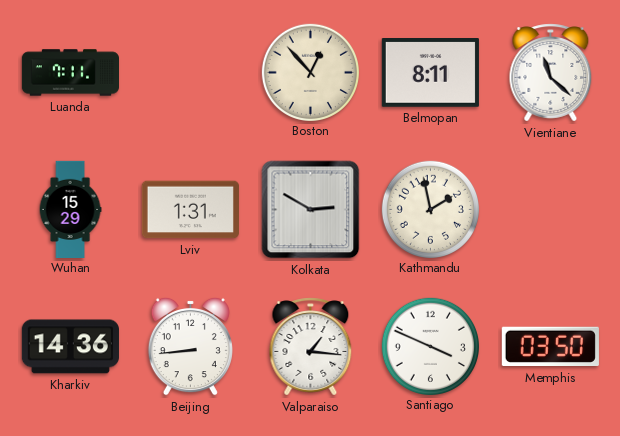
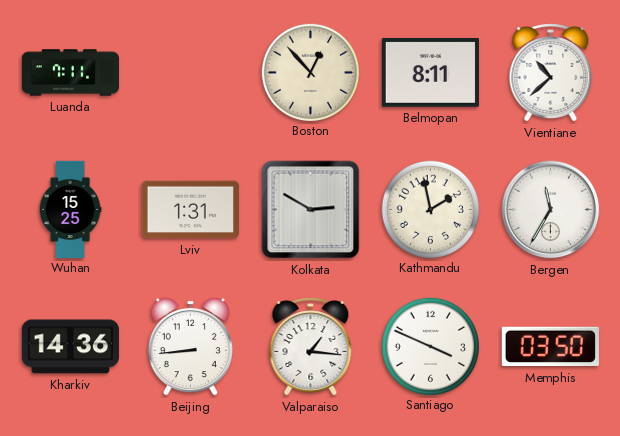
Vientiane: 11:22 -> 10:38
Wuhan: 15:29 -> 15:25
Bergen: none -> 11:35
